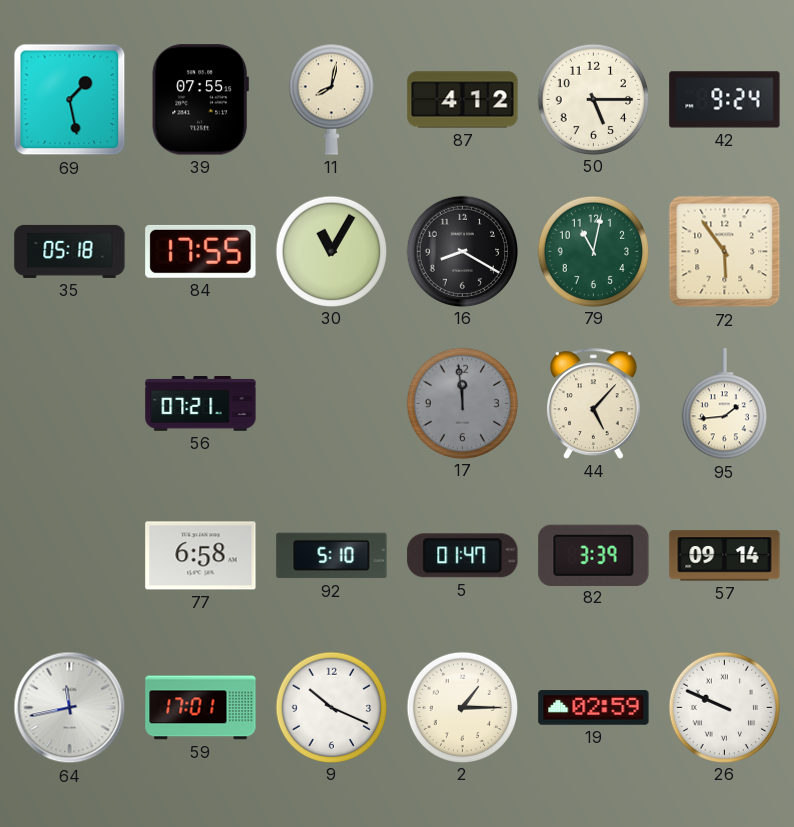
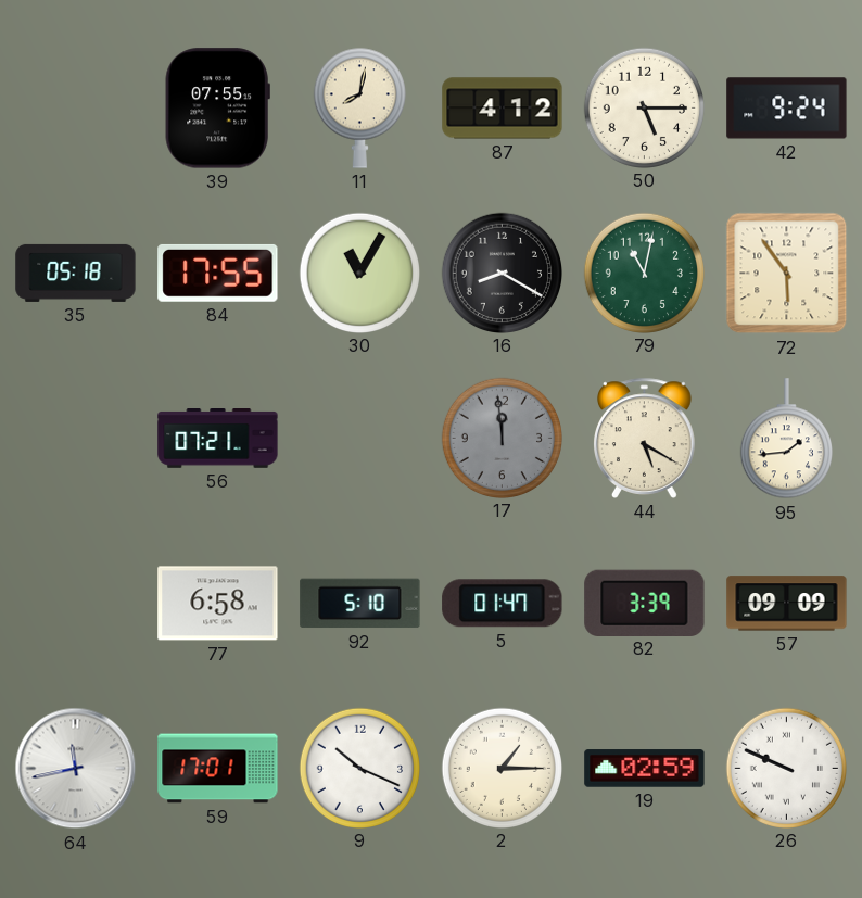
69: 1:28 -> none
44: 5:07 -> 5:20
57: 09:14 -> 09:09
